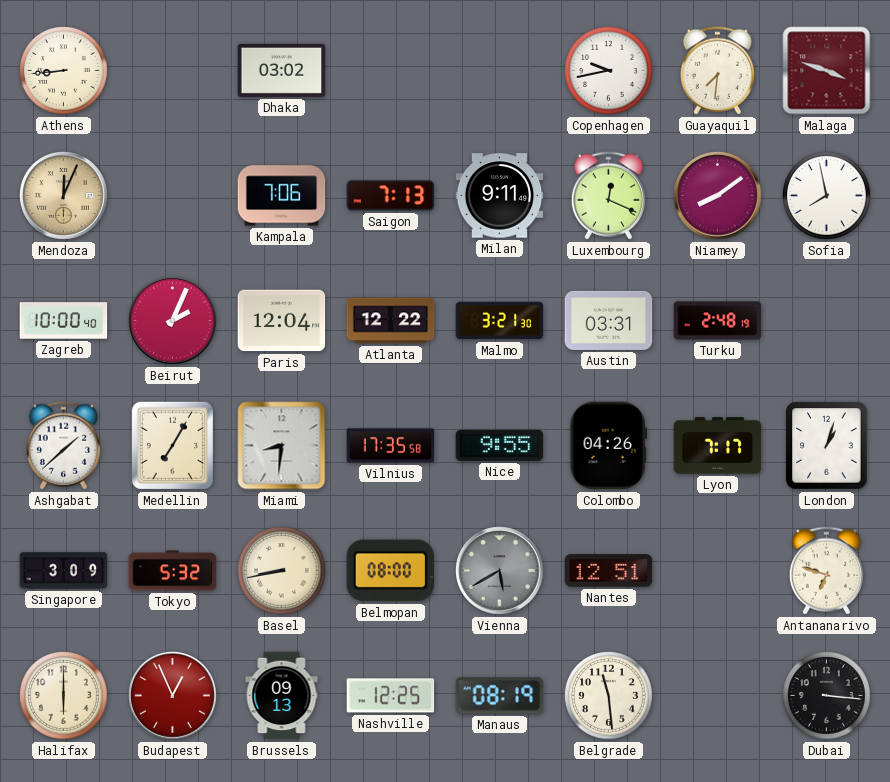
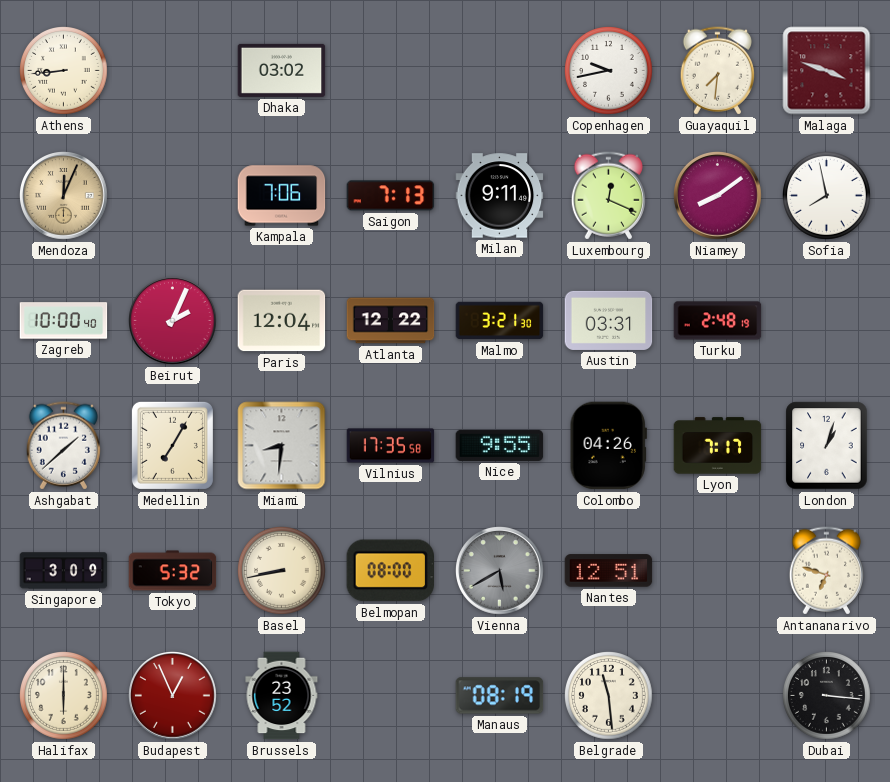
Brussels: 09:13 -> 23:52
Nashville: 12:25 -> none
